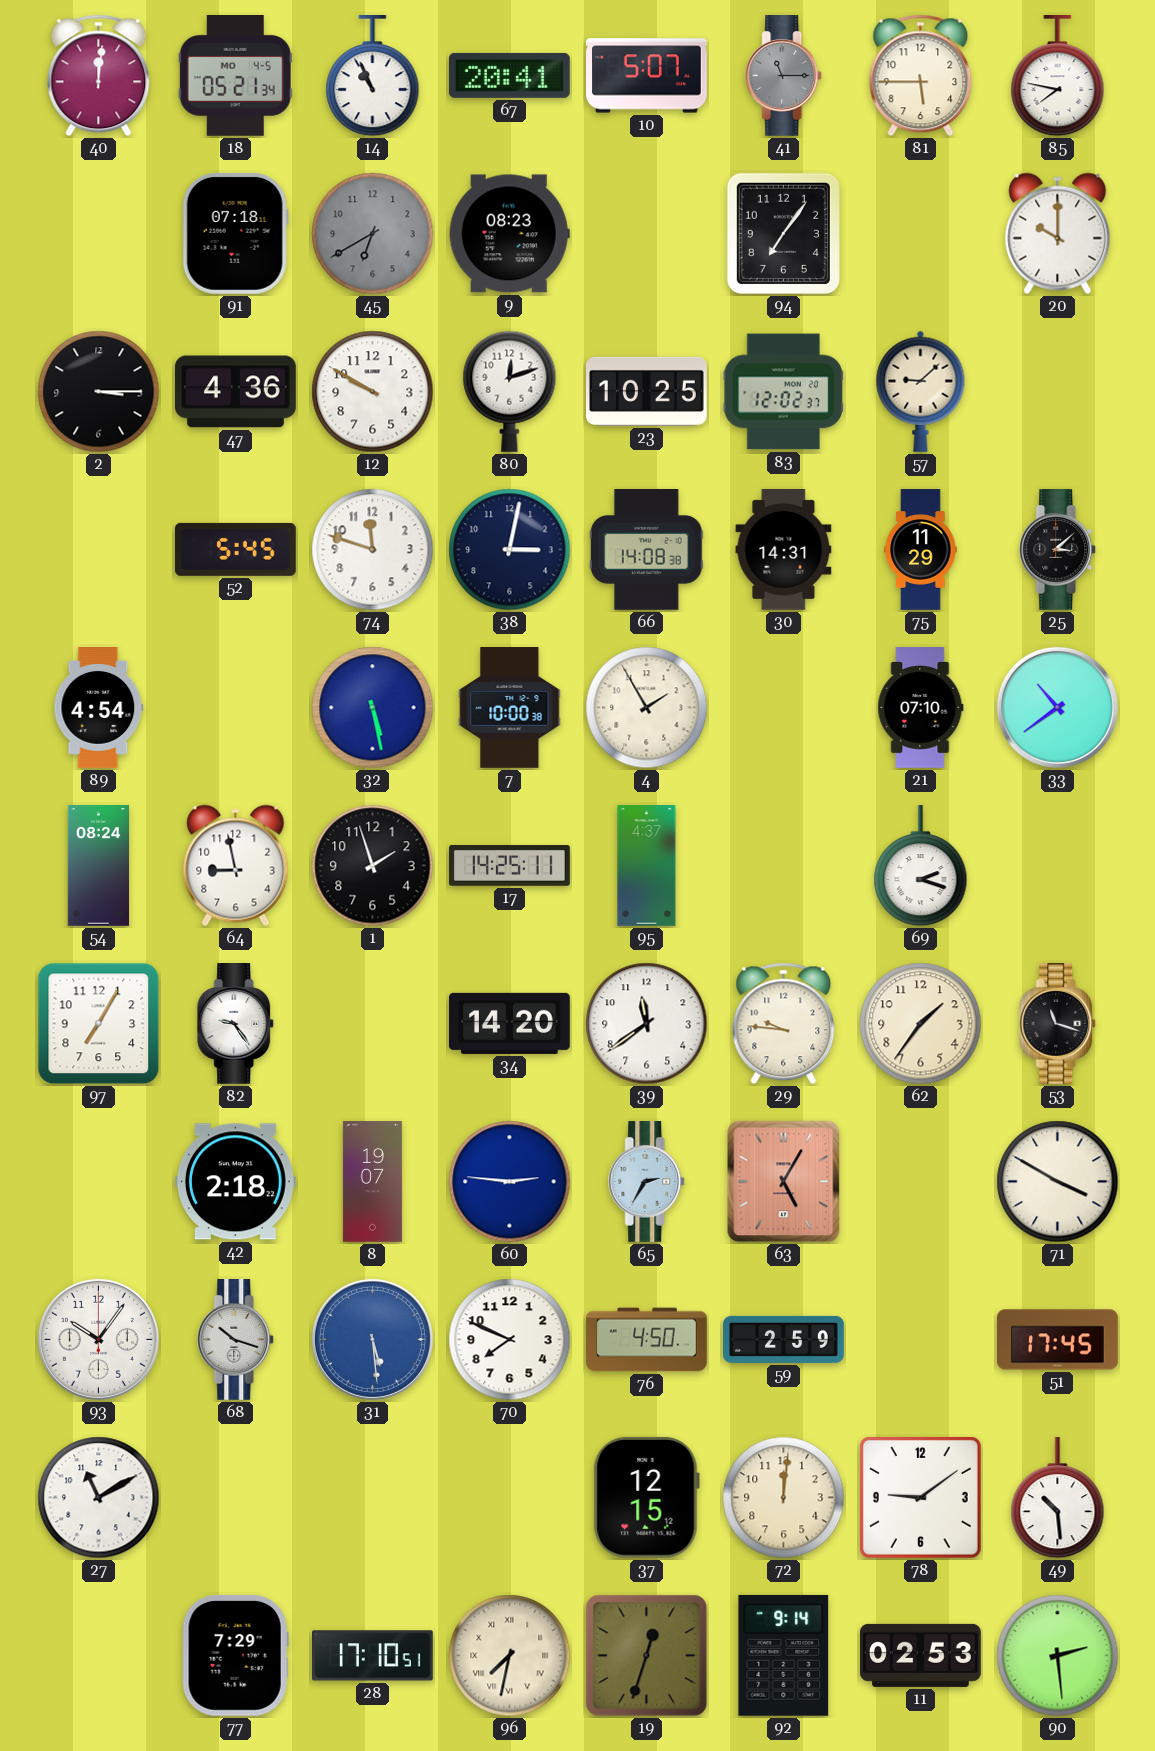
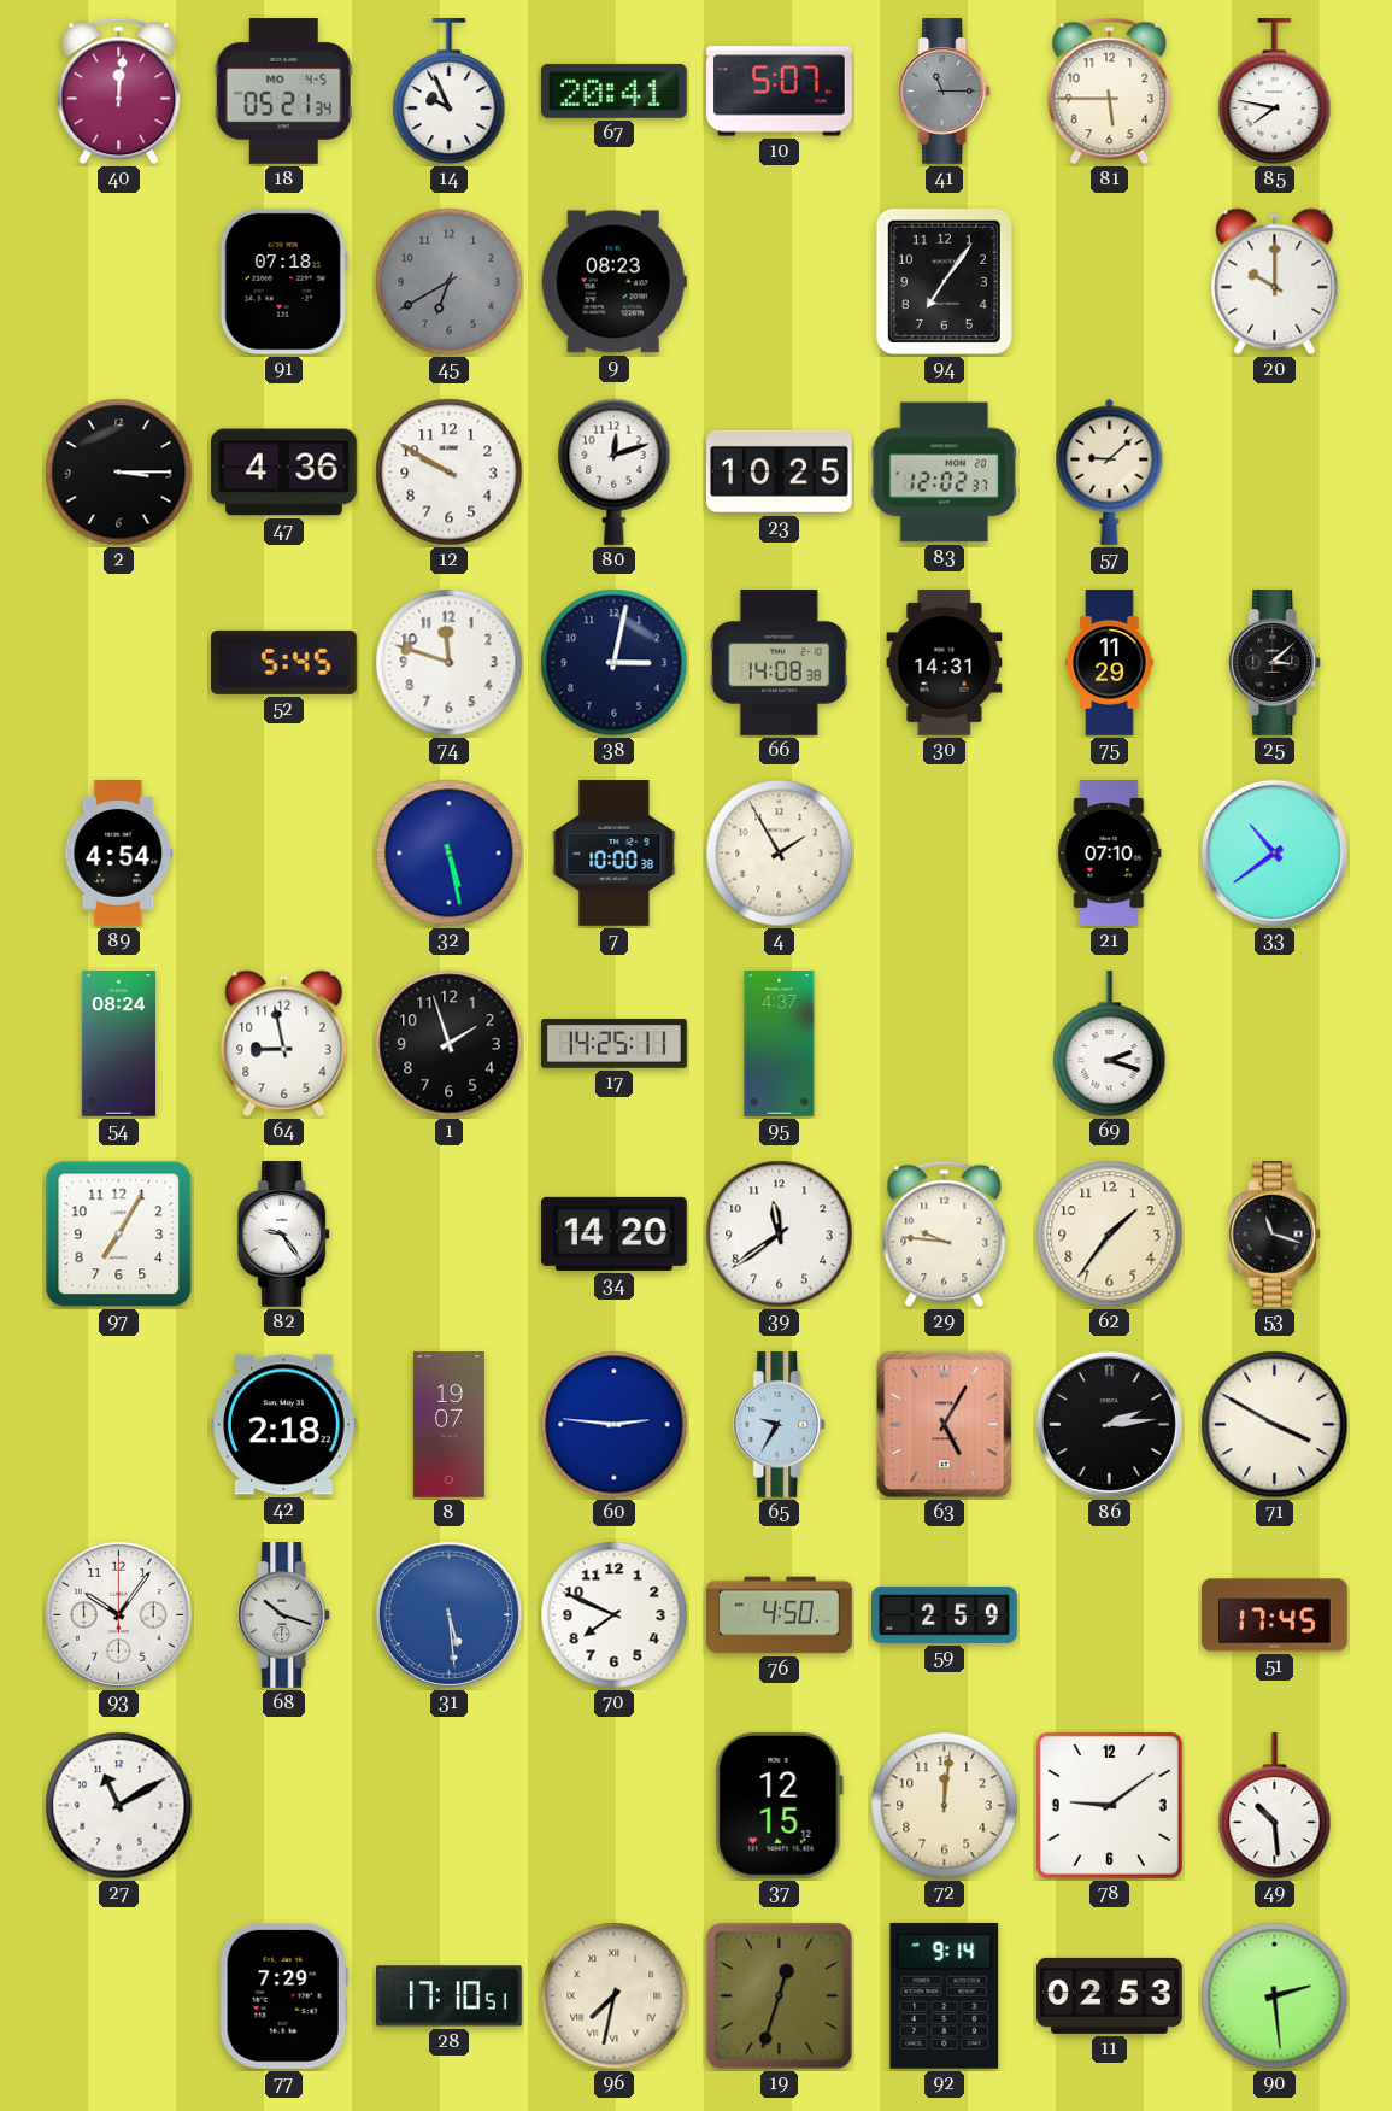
14: 10:56 -> 9:56
65: 2:35 -> 9:35
86: none -> 2:14
